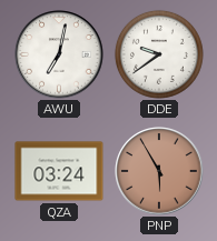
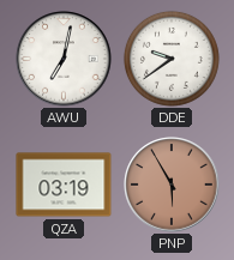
QZA: 03:24 -> 03:19
